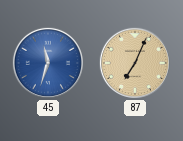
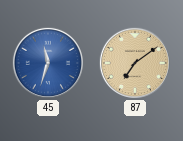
87: 7:04 -> 7:09
